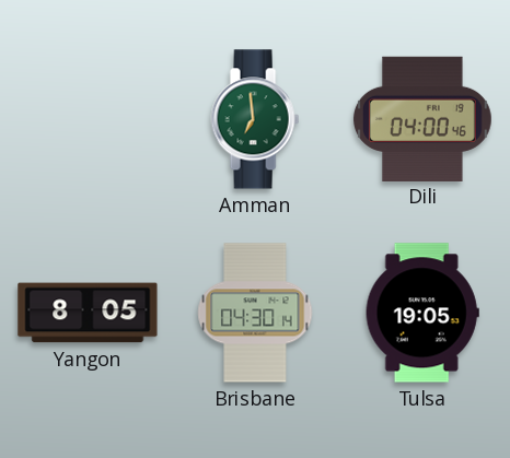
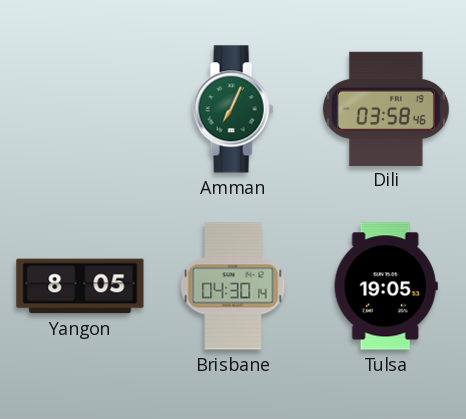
Amman: 6:59 -> 7:04
Dili: 04:00 -> 03:58
